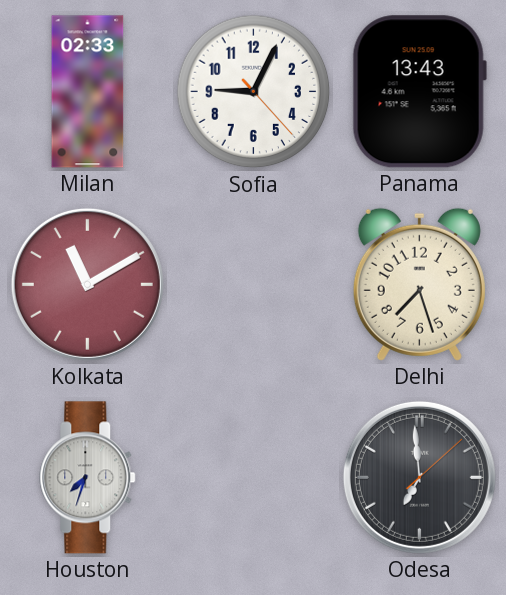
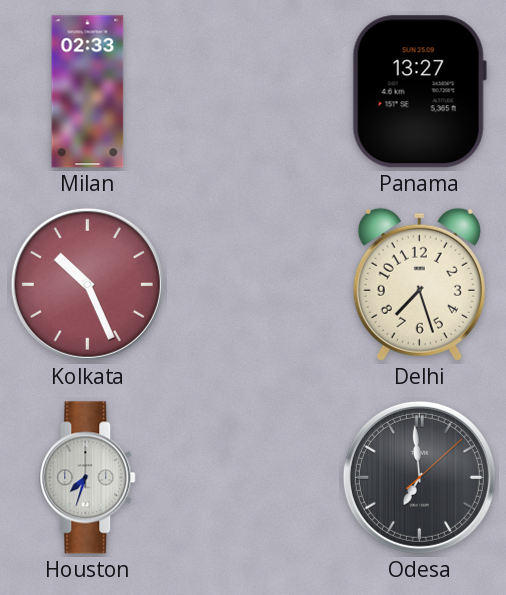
Sofia: 9:04 -> none
Panama: 13:43 -> 13:27
Kolkata: 11:10 -> 10:26
